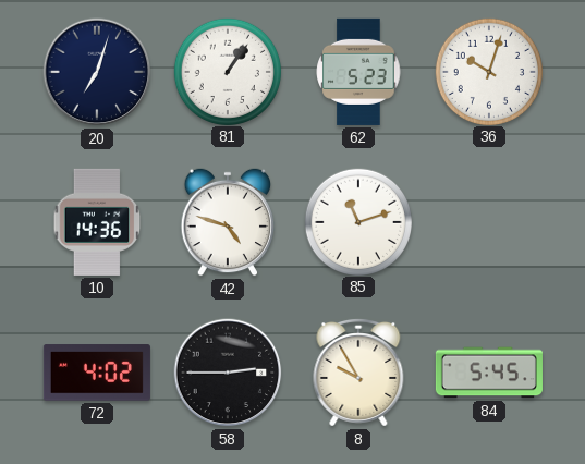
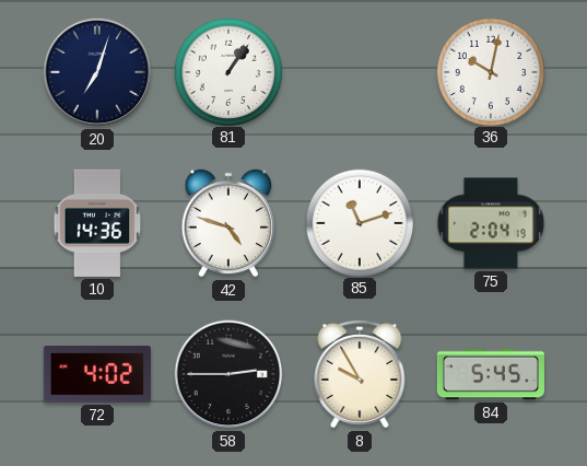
62: 5:23 -> none
36: 10:03 -> 10:02
75: none -> 2:04
